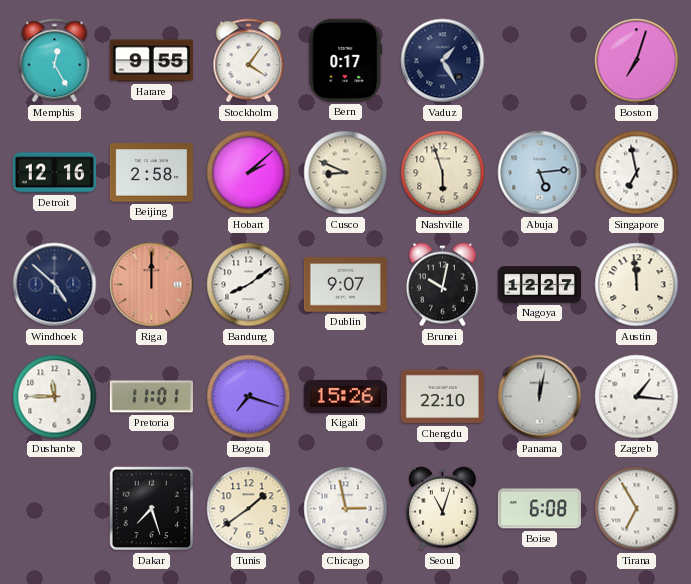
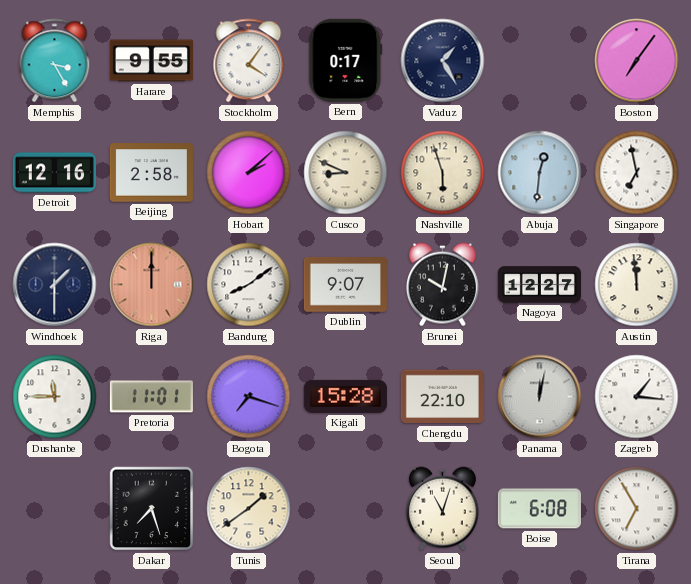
Memphis: 12:25 -> 3:25
Boston: 7:03 -> 7:06
Abuja: 5:14 -> 12:31
Windhoek: 4:52 -> 1:30
Kigali: 15:26 -> 15:28
Chicago: 2:58 -> none
